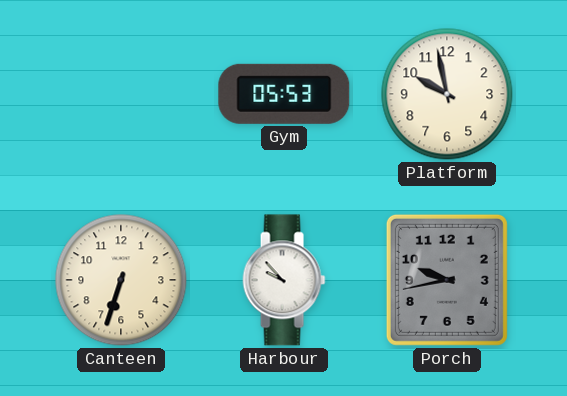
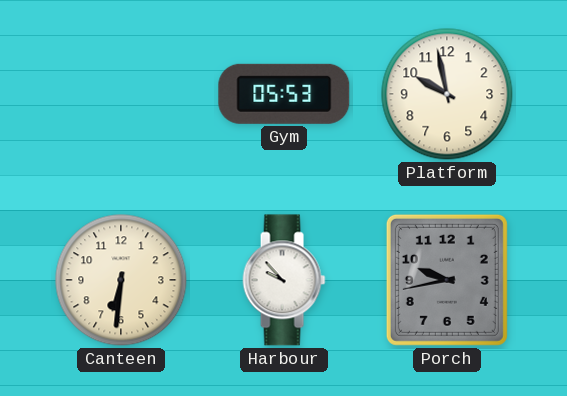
Canteen: 6:33 -> 6:31
